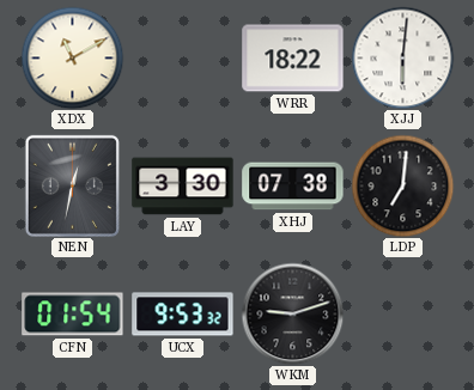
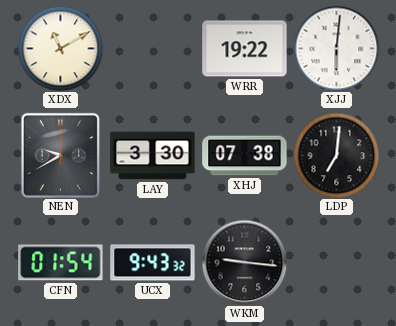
WRR: 18:22 -> 19:22
NEN: 12:32 -> 9:40
UCX: 9:53 -> 9:43
WKM: 9:12 -> 9:16
